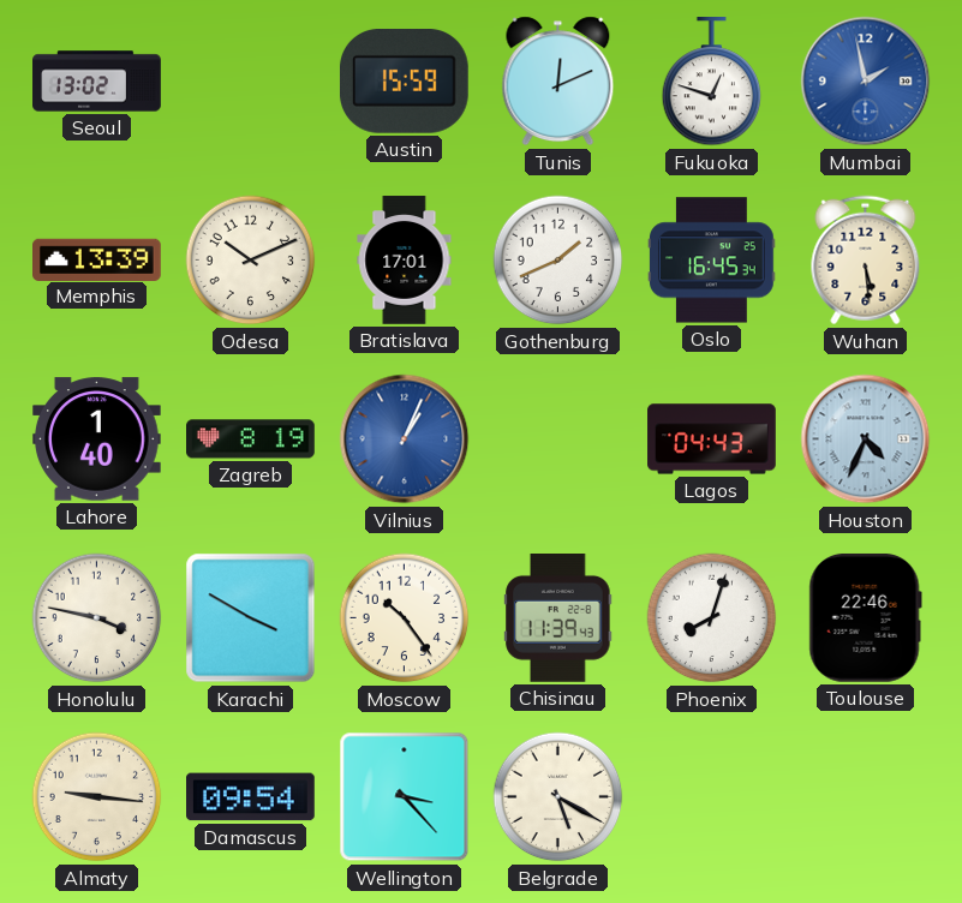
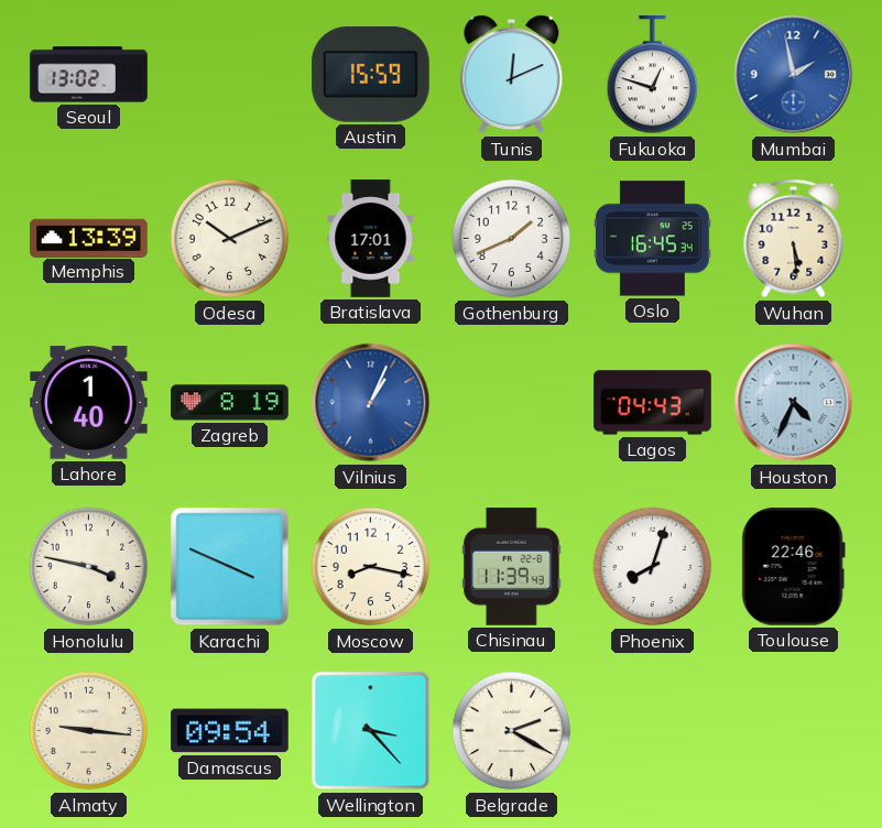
Karachi: 3:50 -> 3:49
Moscow: 10:24 -> 8:17
Belgrade: 5:20 -> 2:20
